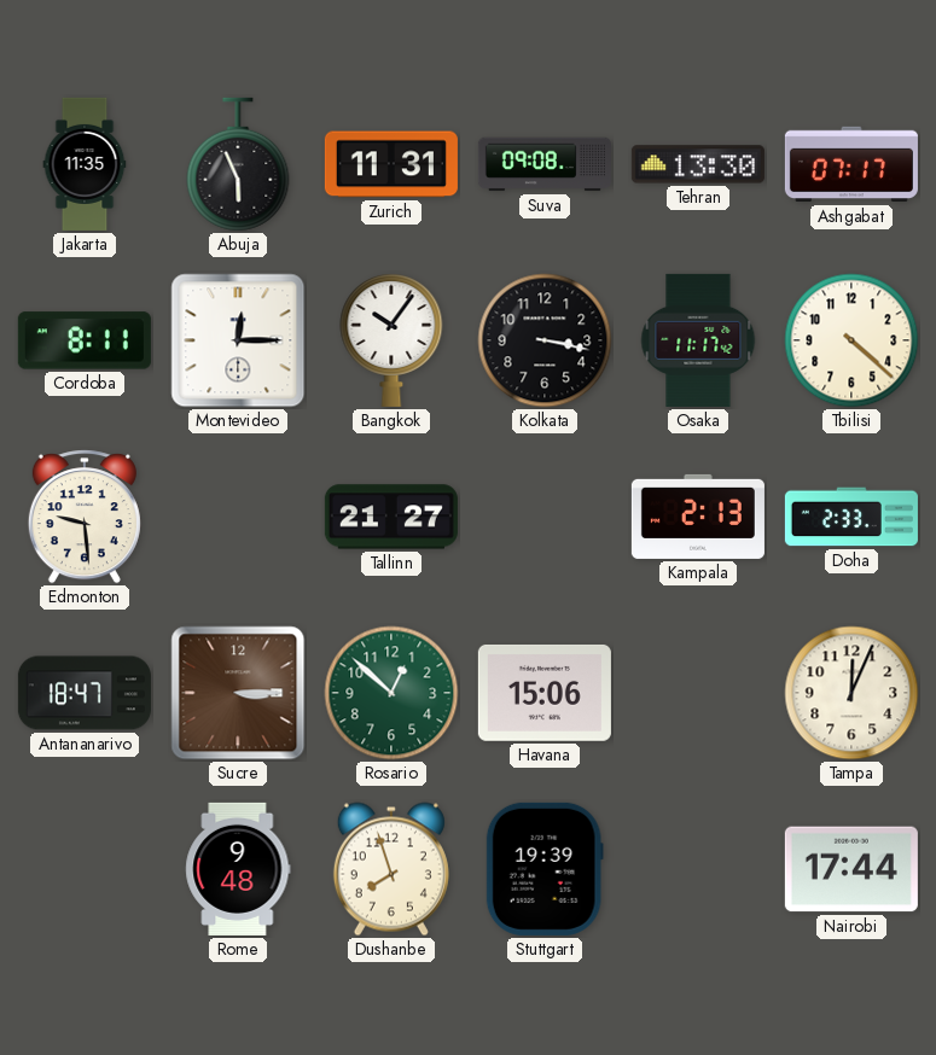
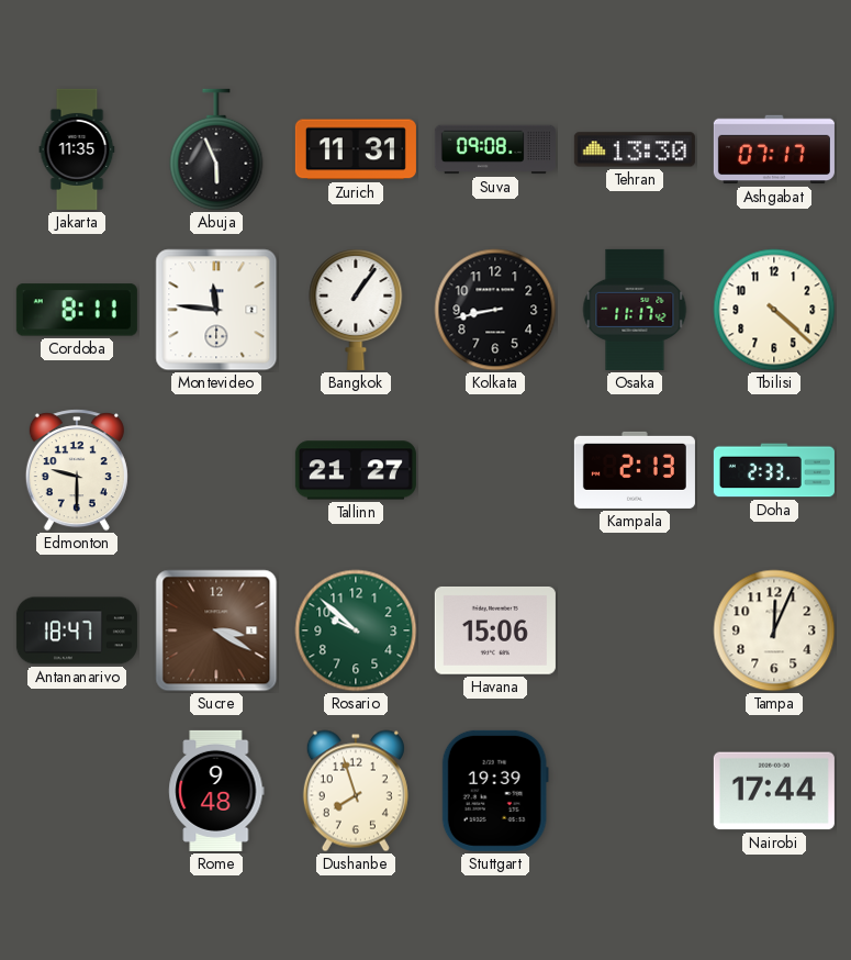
Montevideo: 12:15 -> 11:46
Bangkok: 10:06 -> 1:06
Kolkata: 3:17 -> 8:43
Edmonton: 9:29 -> 9:30
Sucre: 3:15 -> 3:20
Rosario: 12:52 -> 9:52
